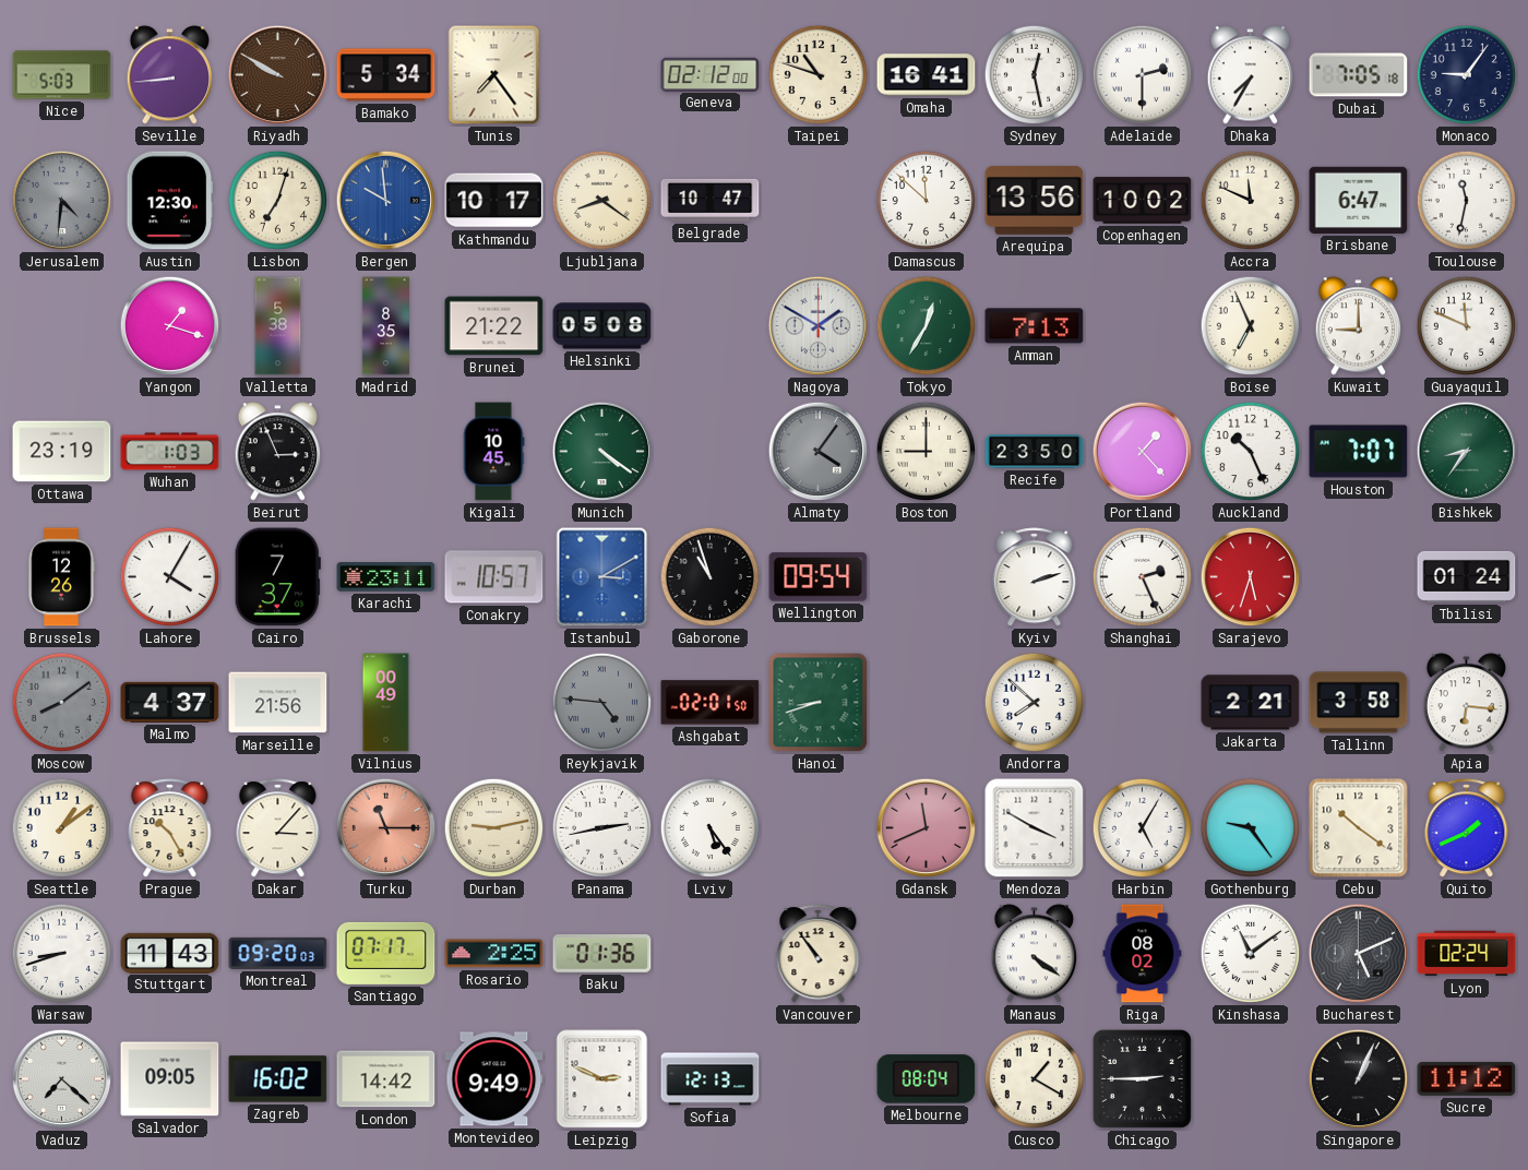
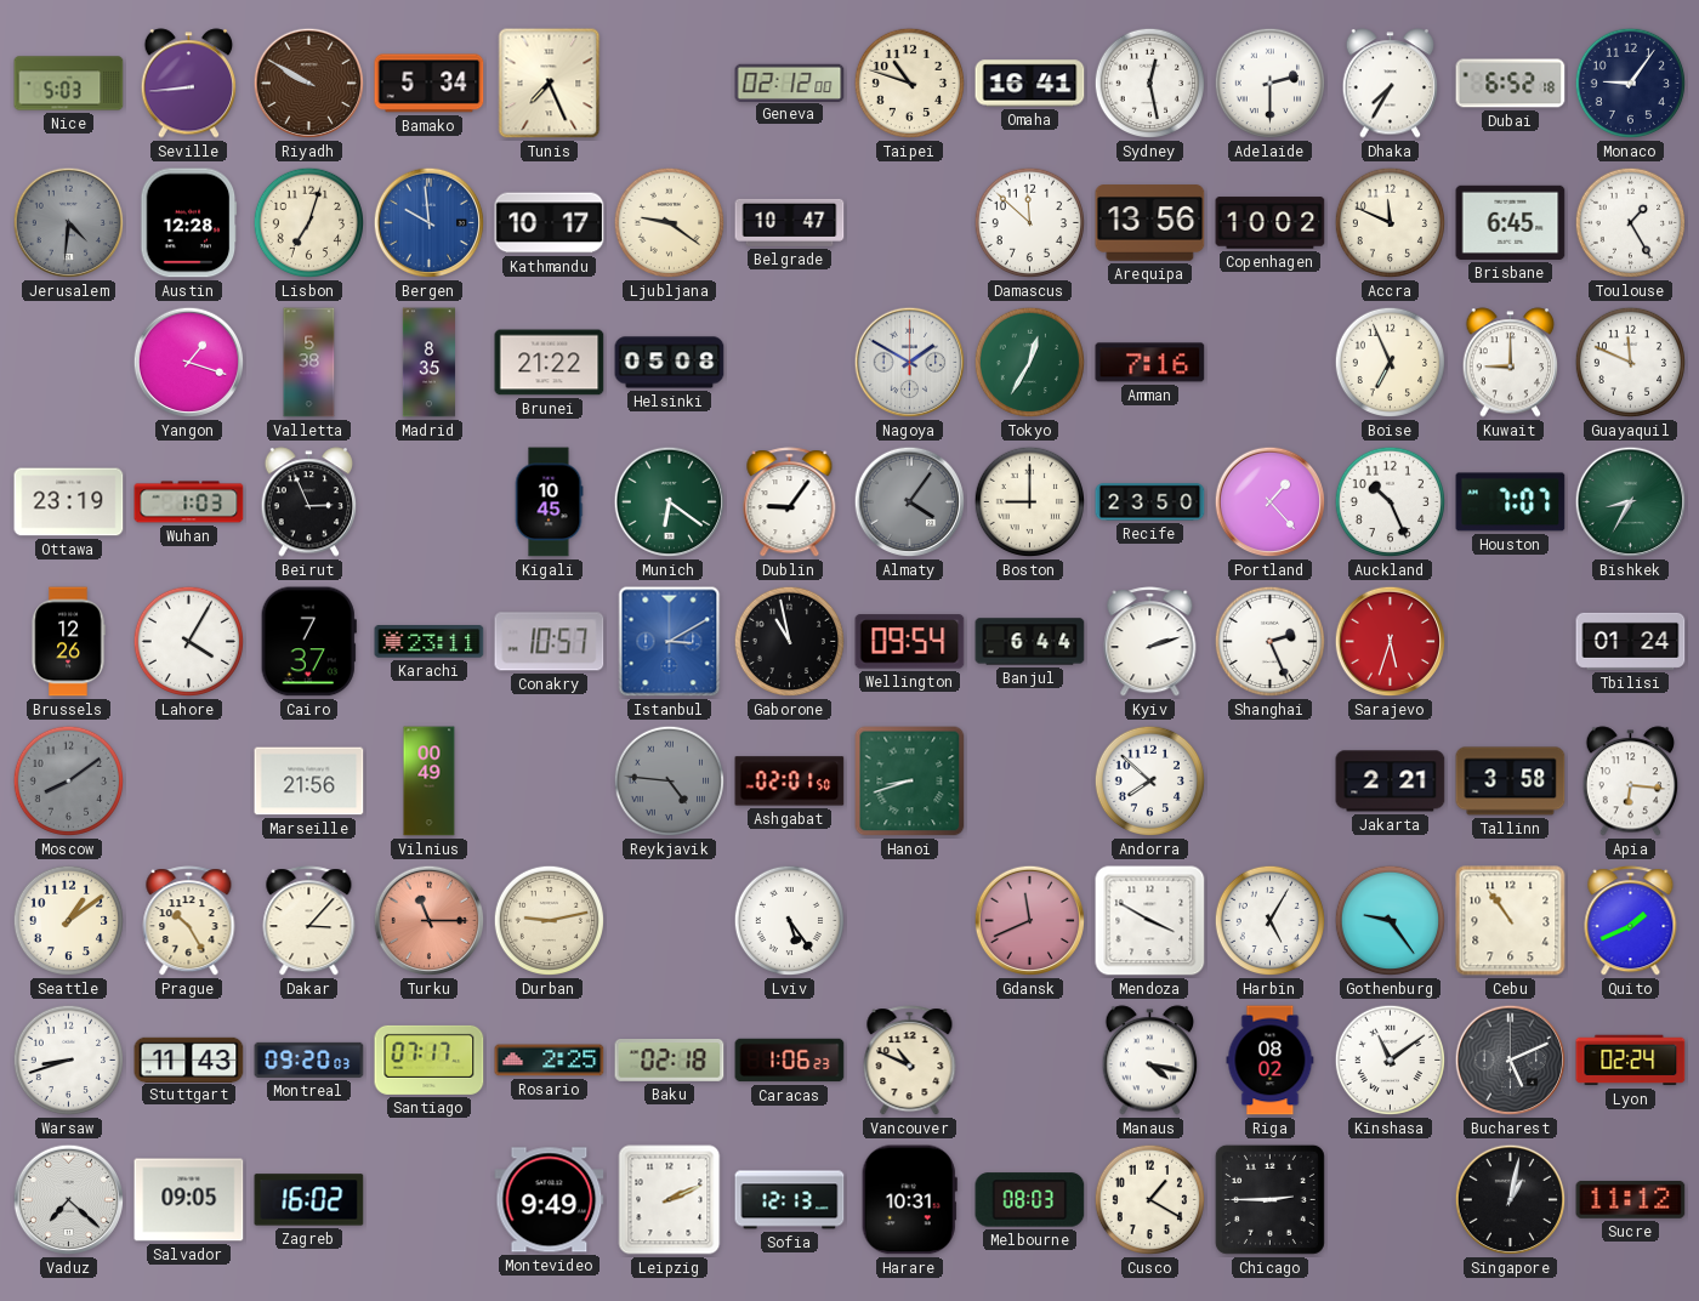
Tunis: 7:24 -> 7:26
Dubai: 7:05 -> 6:52
Austin: 12:30 -> 12:28
Ljubljana: 8:21 -> 9:21
Brisbane: 6:47 -> 6:45
Toulouse: 11:32 -> 1:25
Amman: 7:13 -> 7:16
Munich: 4:21 -> 6:21
Dublin: none -> 9:06
Bishkek: 8:36 -> 8:35
Gaborone: 10:57 -> 10:58
Banjul: none -> 6:44
Malmo: 4:37 -> none
Panama: 2:43 -> none
Cebu: 10:21 -> 10:54
Baku: 01:36 -> 02:18
Caracas: none -> 1:06
Vancouver: 10:54 -> 10:49
Manaus: 4:21 -> 4:17
London: 14:42 -> none
Leipzig: 2:49 -> 2:11
Harare: none -> 10:31
Melbourne: 08:04 -> 08:03
Singapore: 1:04 -> 1:02
